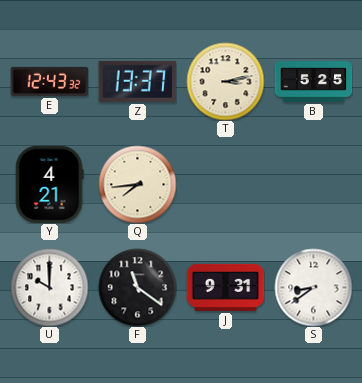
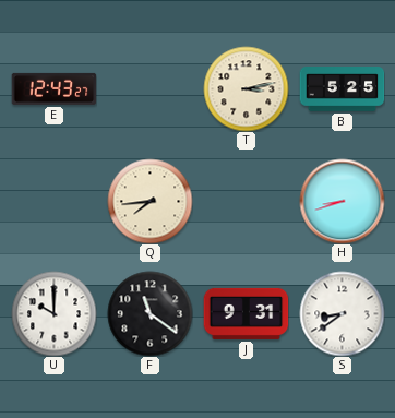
E: 12:43:32 -> 12:43:27
Z: 13:37 -> none
Y: 4:21 -> none
H: none -> 8:42
